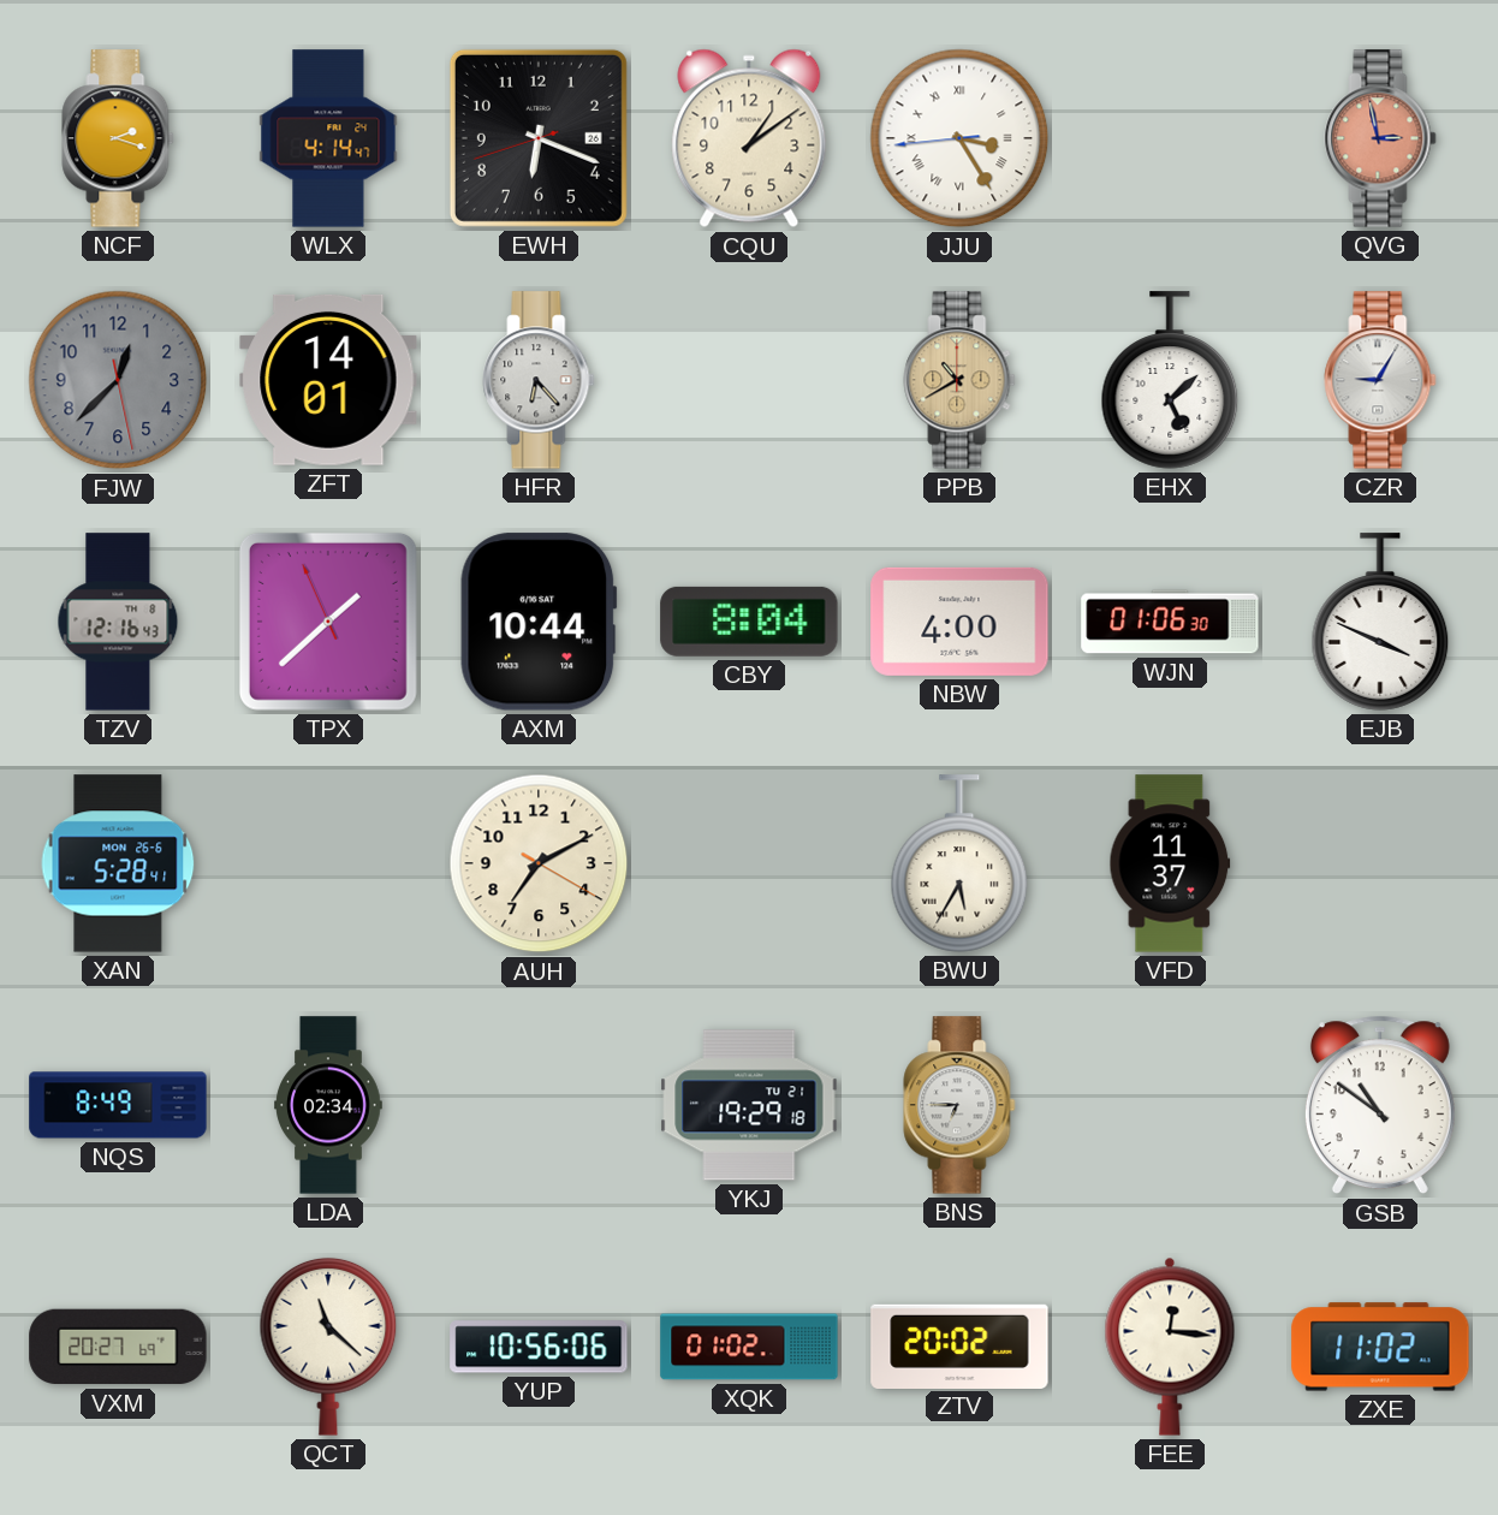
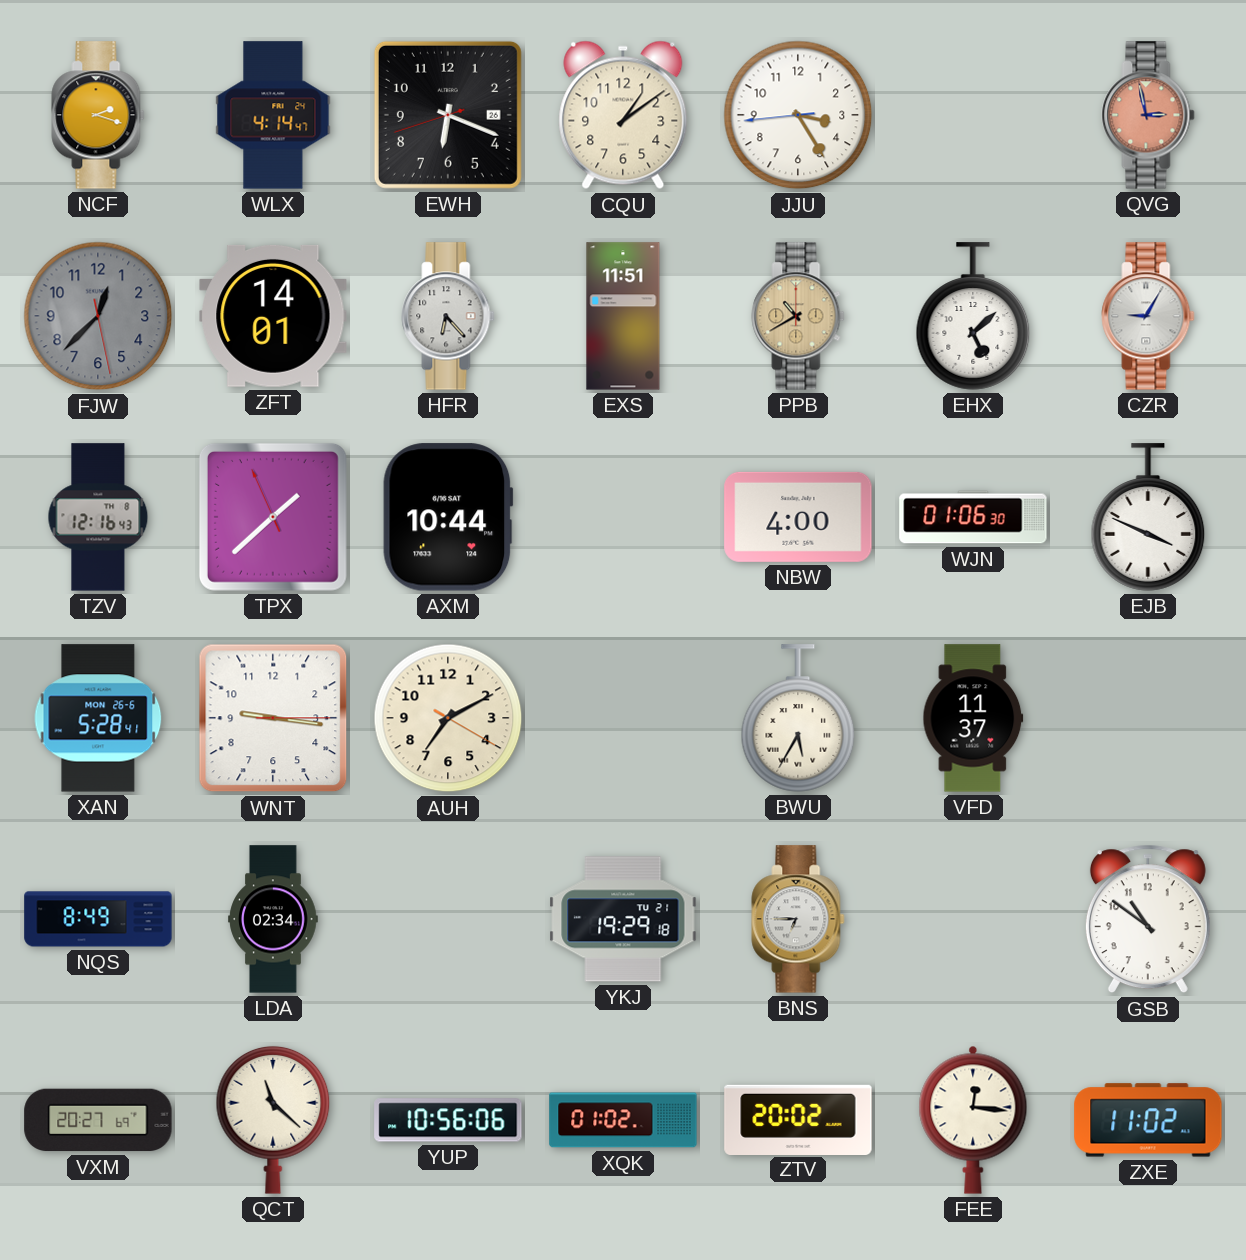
JJU numerals: Roman -> Arabic
EXS: none -> 11:51
CBY: 8:04 -> none
WNT: none -> 9:16
